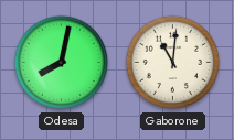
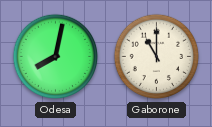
Gaborone: 11:01 -> 11:00
